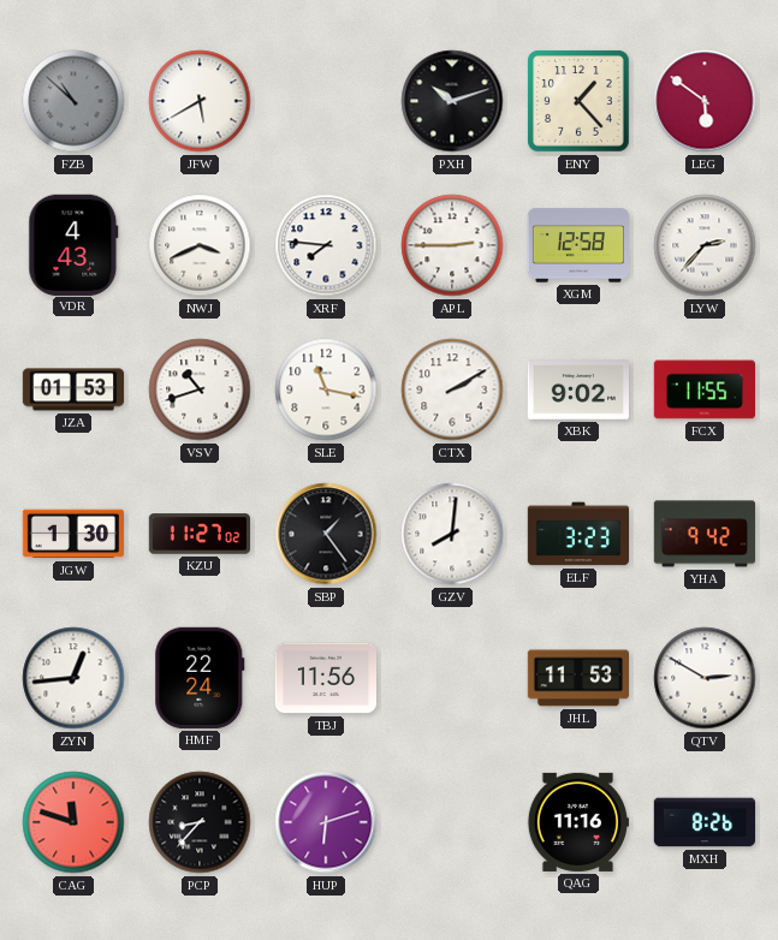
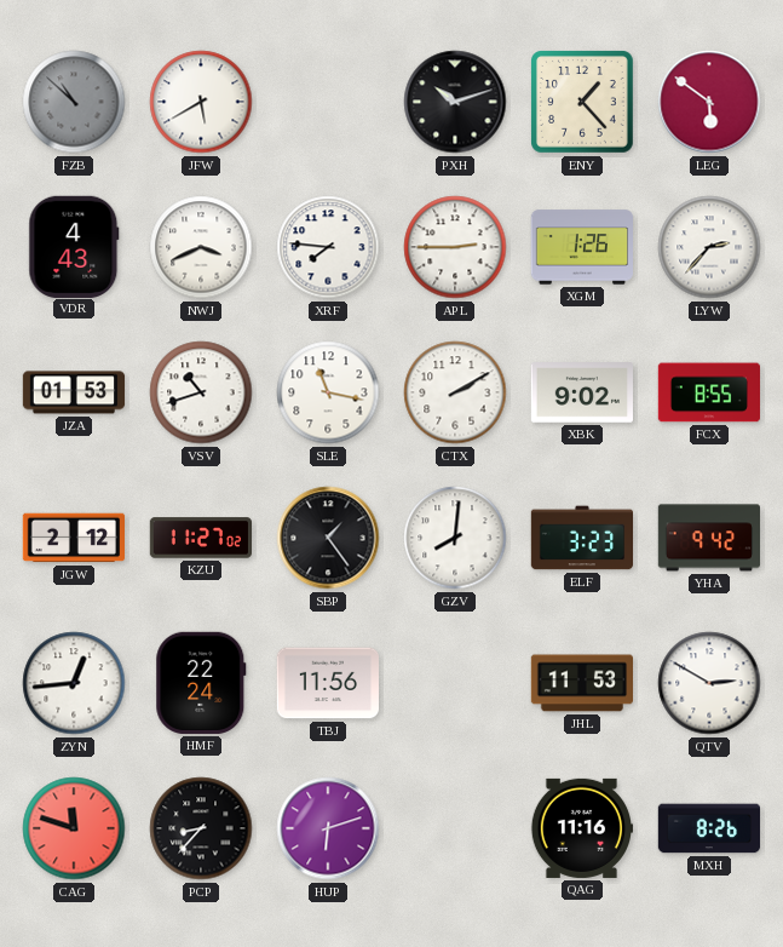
XGM: 12:58 -> 1:26
FCX: 11:55 -> 8:55
JGW: 1:30 -> 2:12
